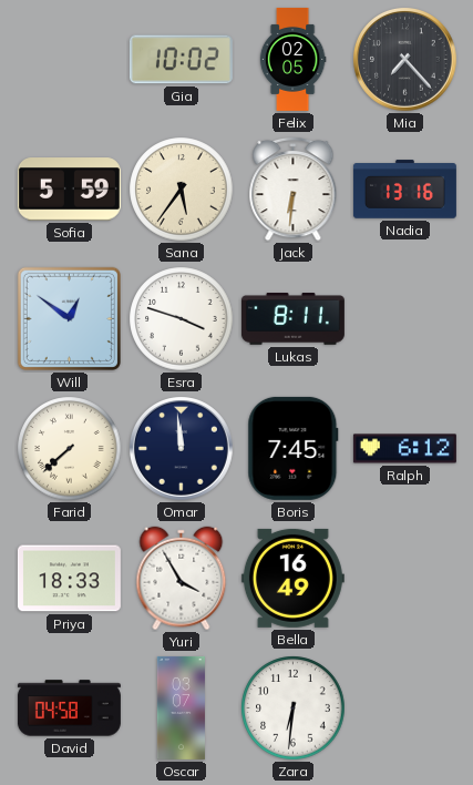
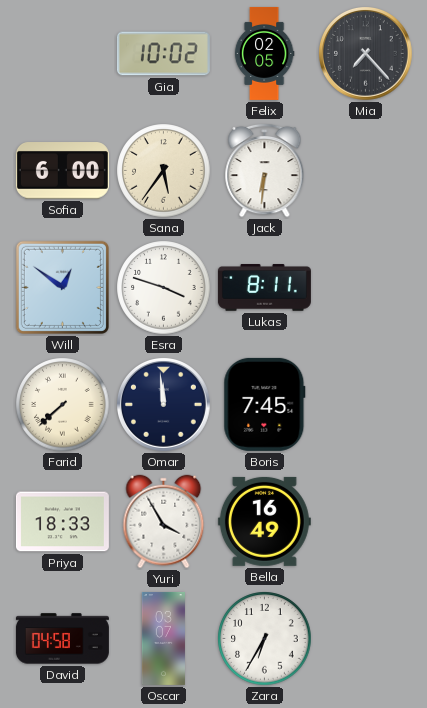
Sofia: 5:59 -> 6:00
Nadia: 13:16 -> none
Ralph: 6:12 -> none
Zara: 6:31 -> 6:35
